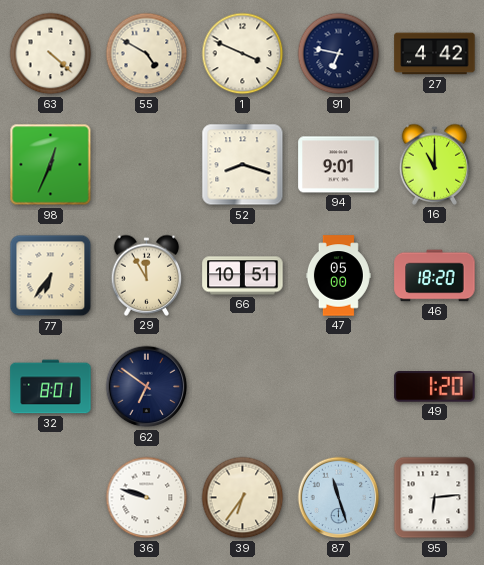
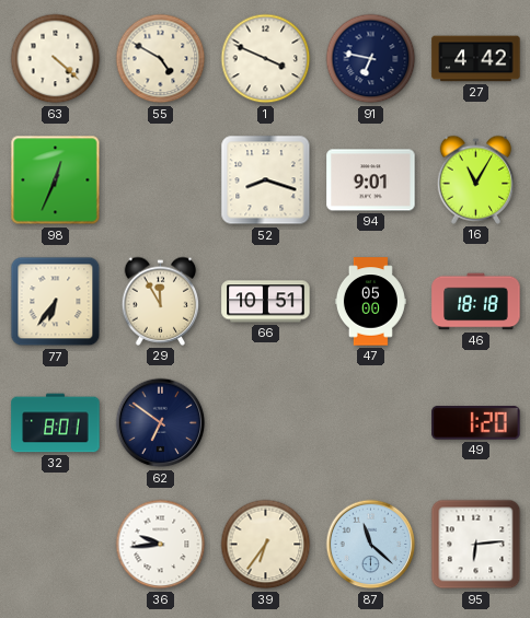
16: 11:00 -> 11:05
46: 18:20 -> 18:18
36: 9:48 -> 9:44
87: 11:27 -> 11:22
